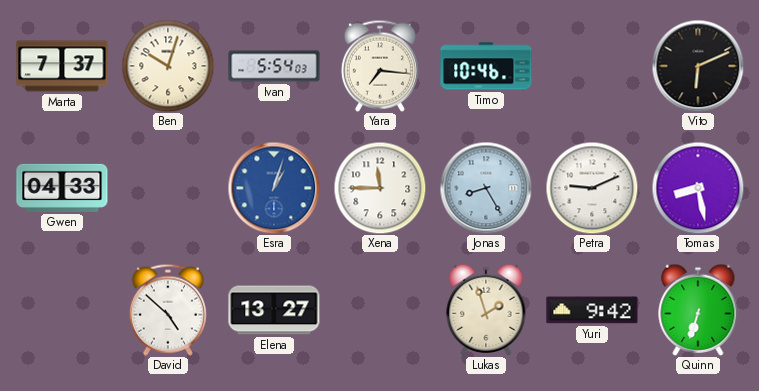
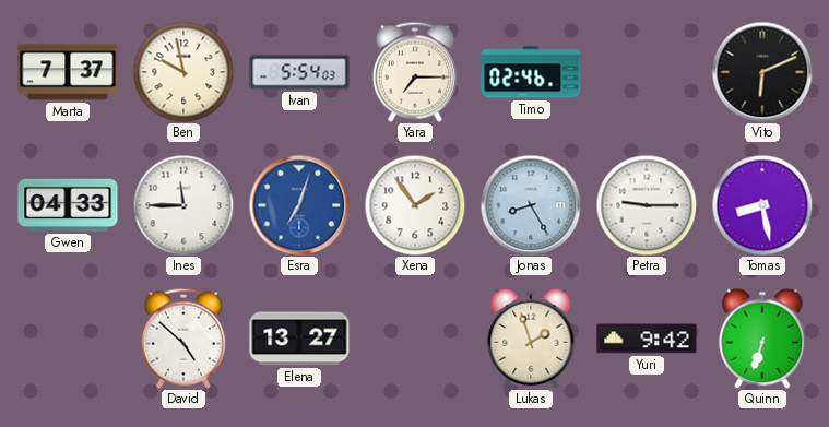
Ben: 10:03 -> 9:58
Yara: 7:16 -> 7:15
Timo: 10:46 -> 02:46
Ines: none -> 11:45
Esra: 1:03 -> 7:03
Xena: 11:45 -> 1:54
Petra: 9:11 -> 9:15
